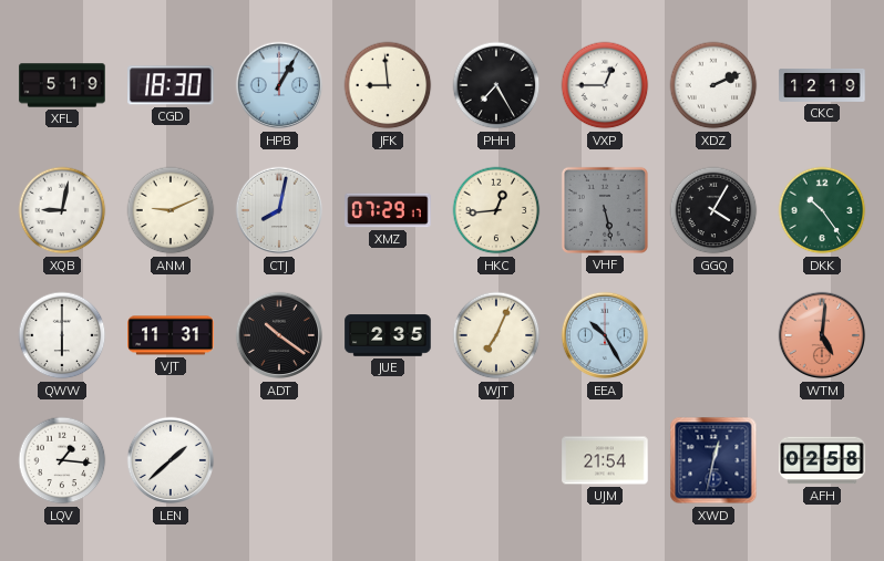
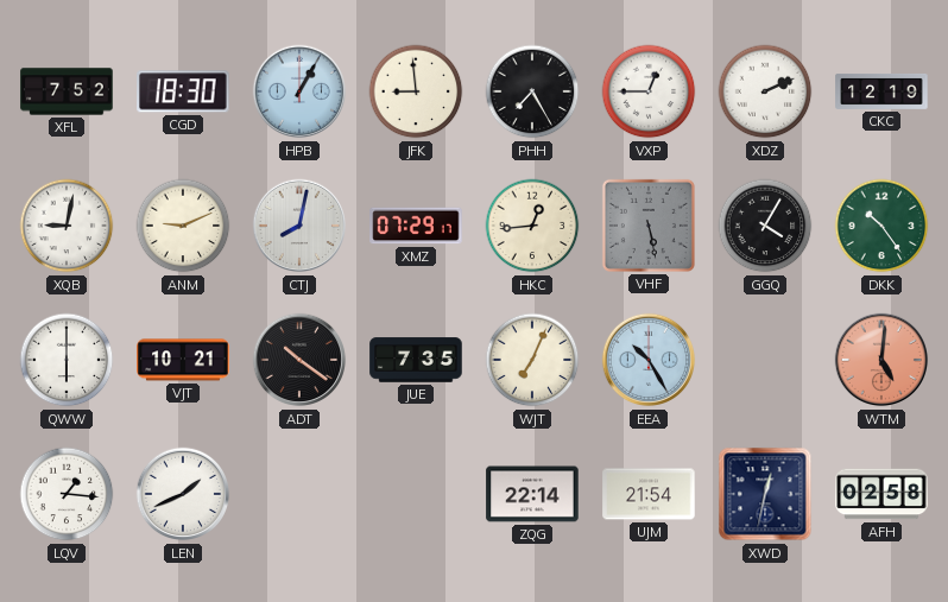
XFL: 5:19 -> 7:52
VJT: 11:31 -> 10:21
JUE: 2:35 -> 7:35
LEN: 1:38 -> 1:41
ZQG: none -> 22:14
